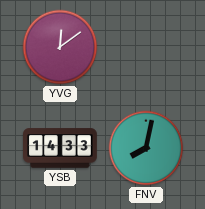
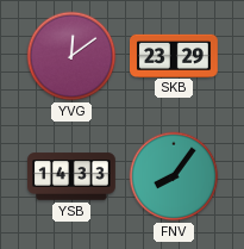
SKB: none -> 23:29
FNV: 8:02 -> 8:06
